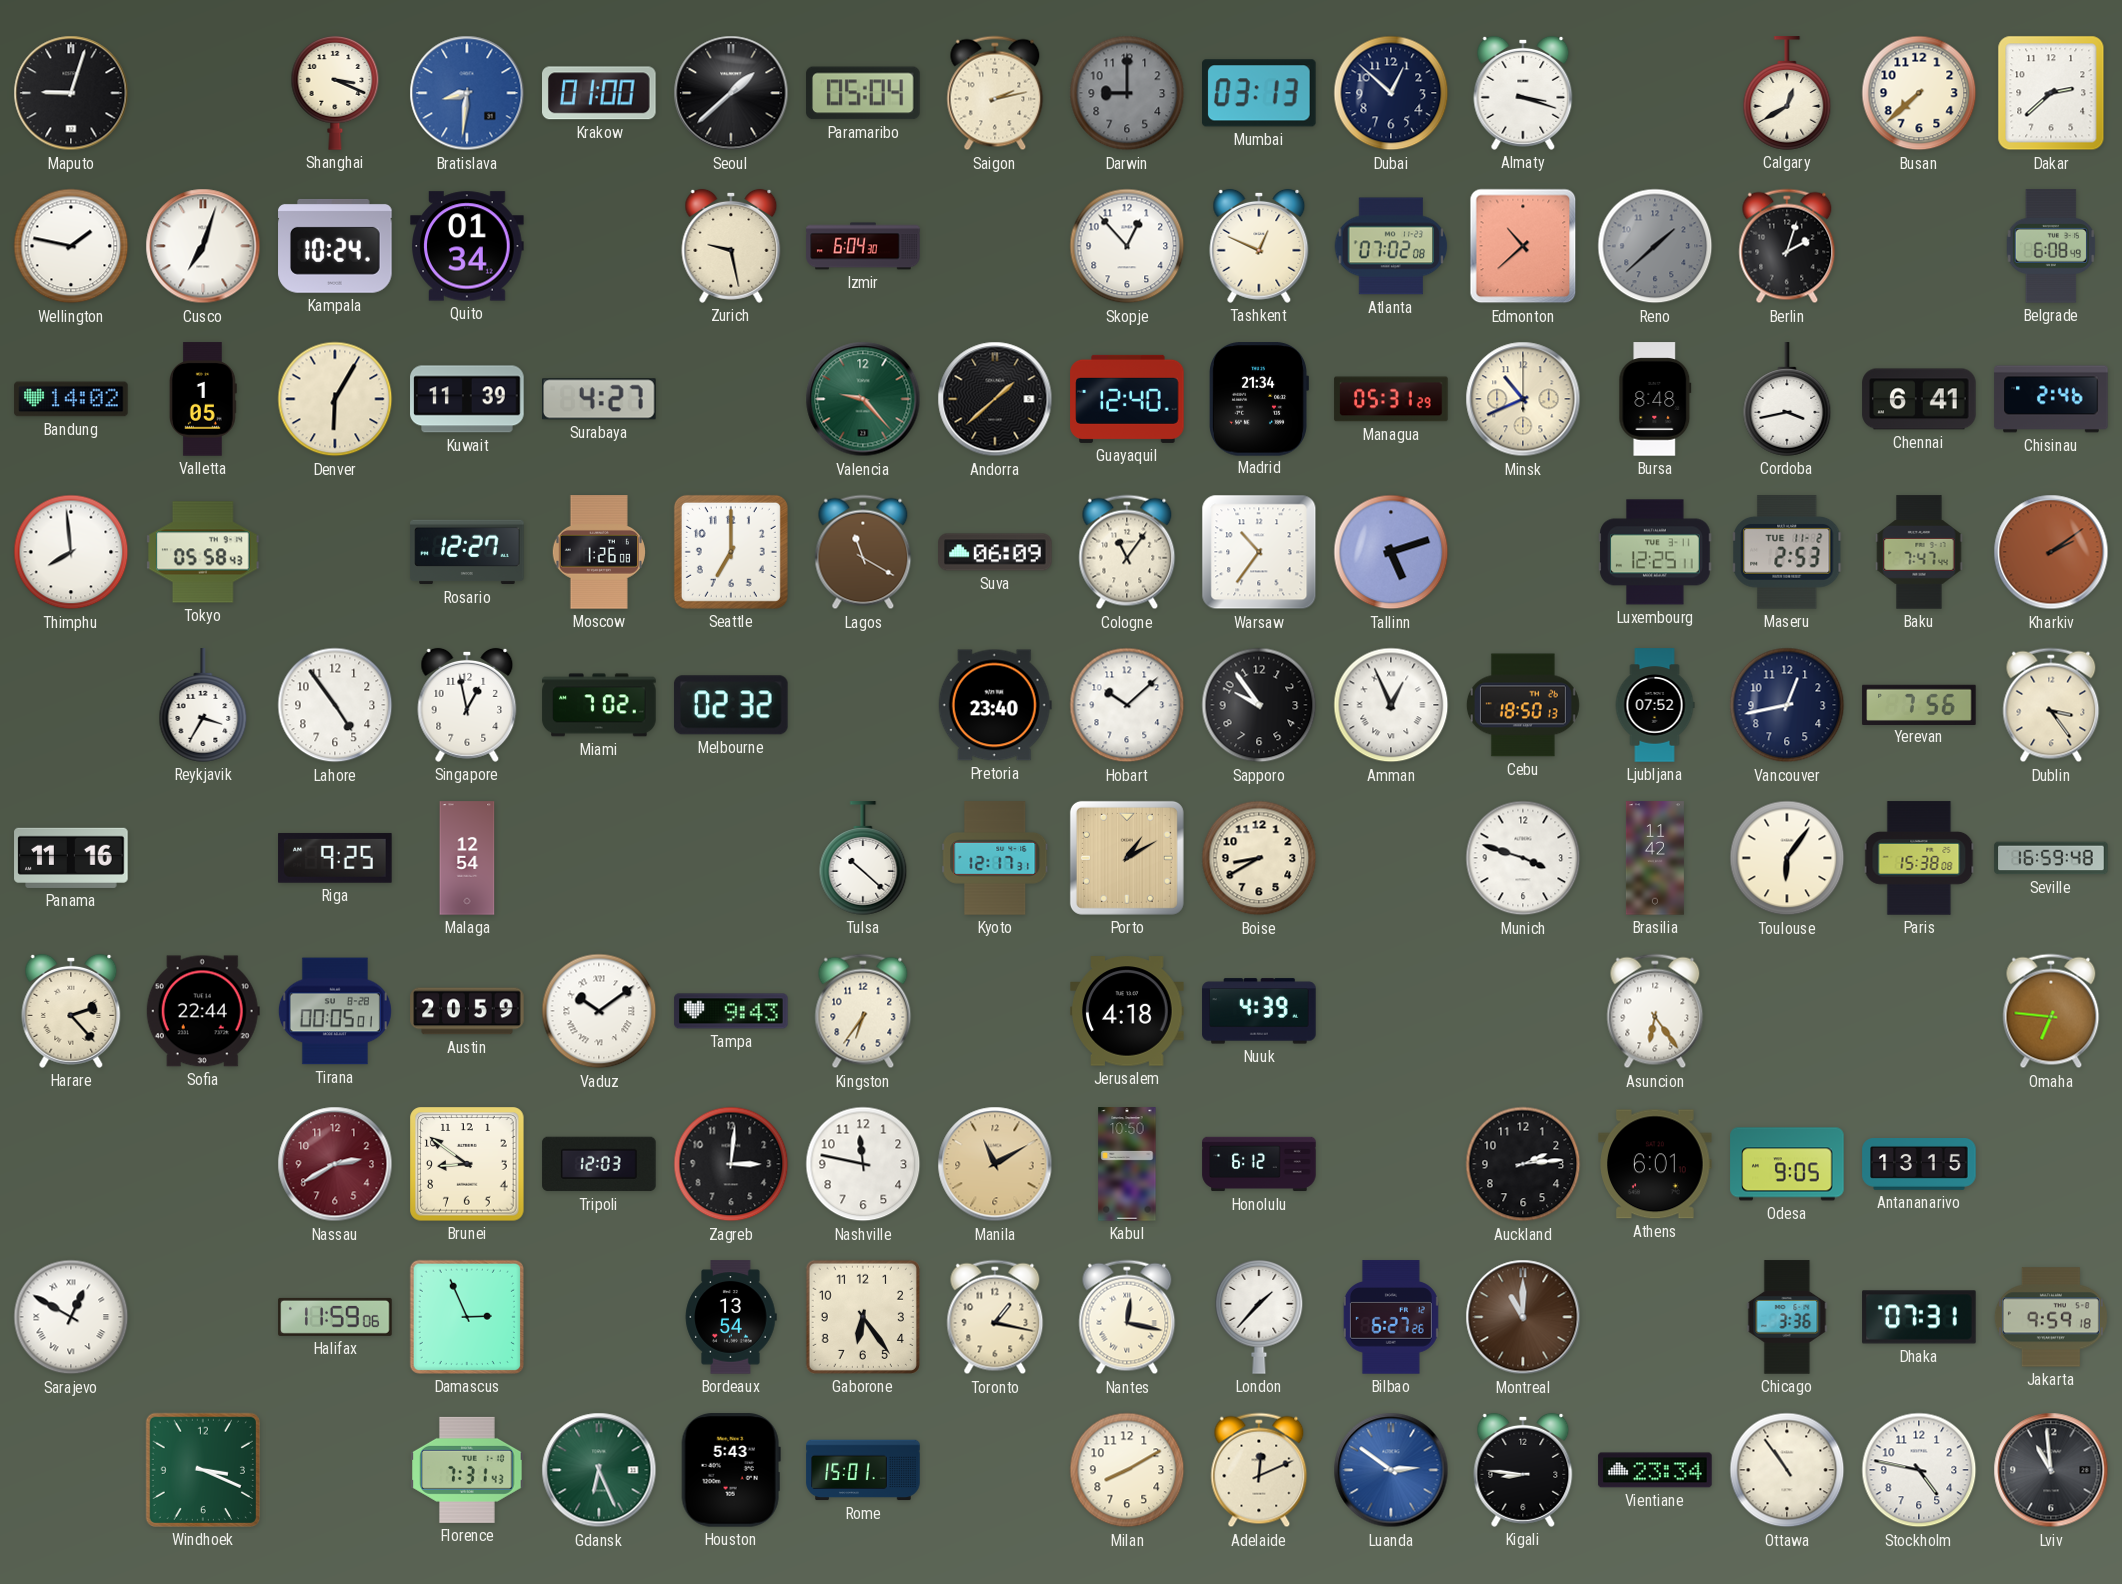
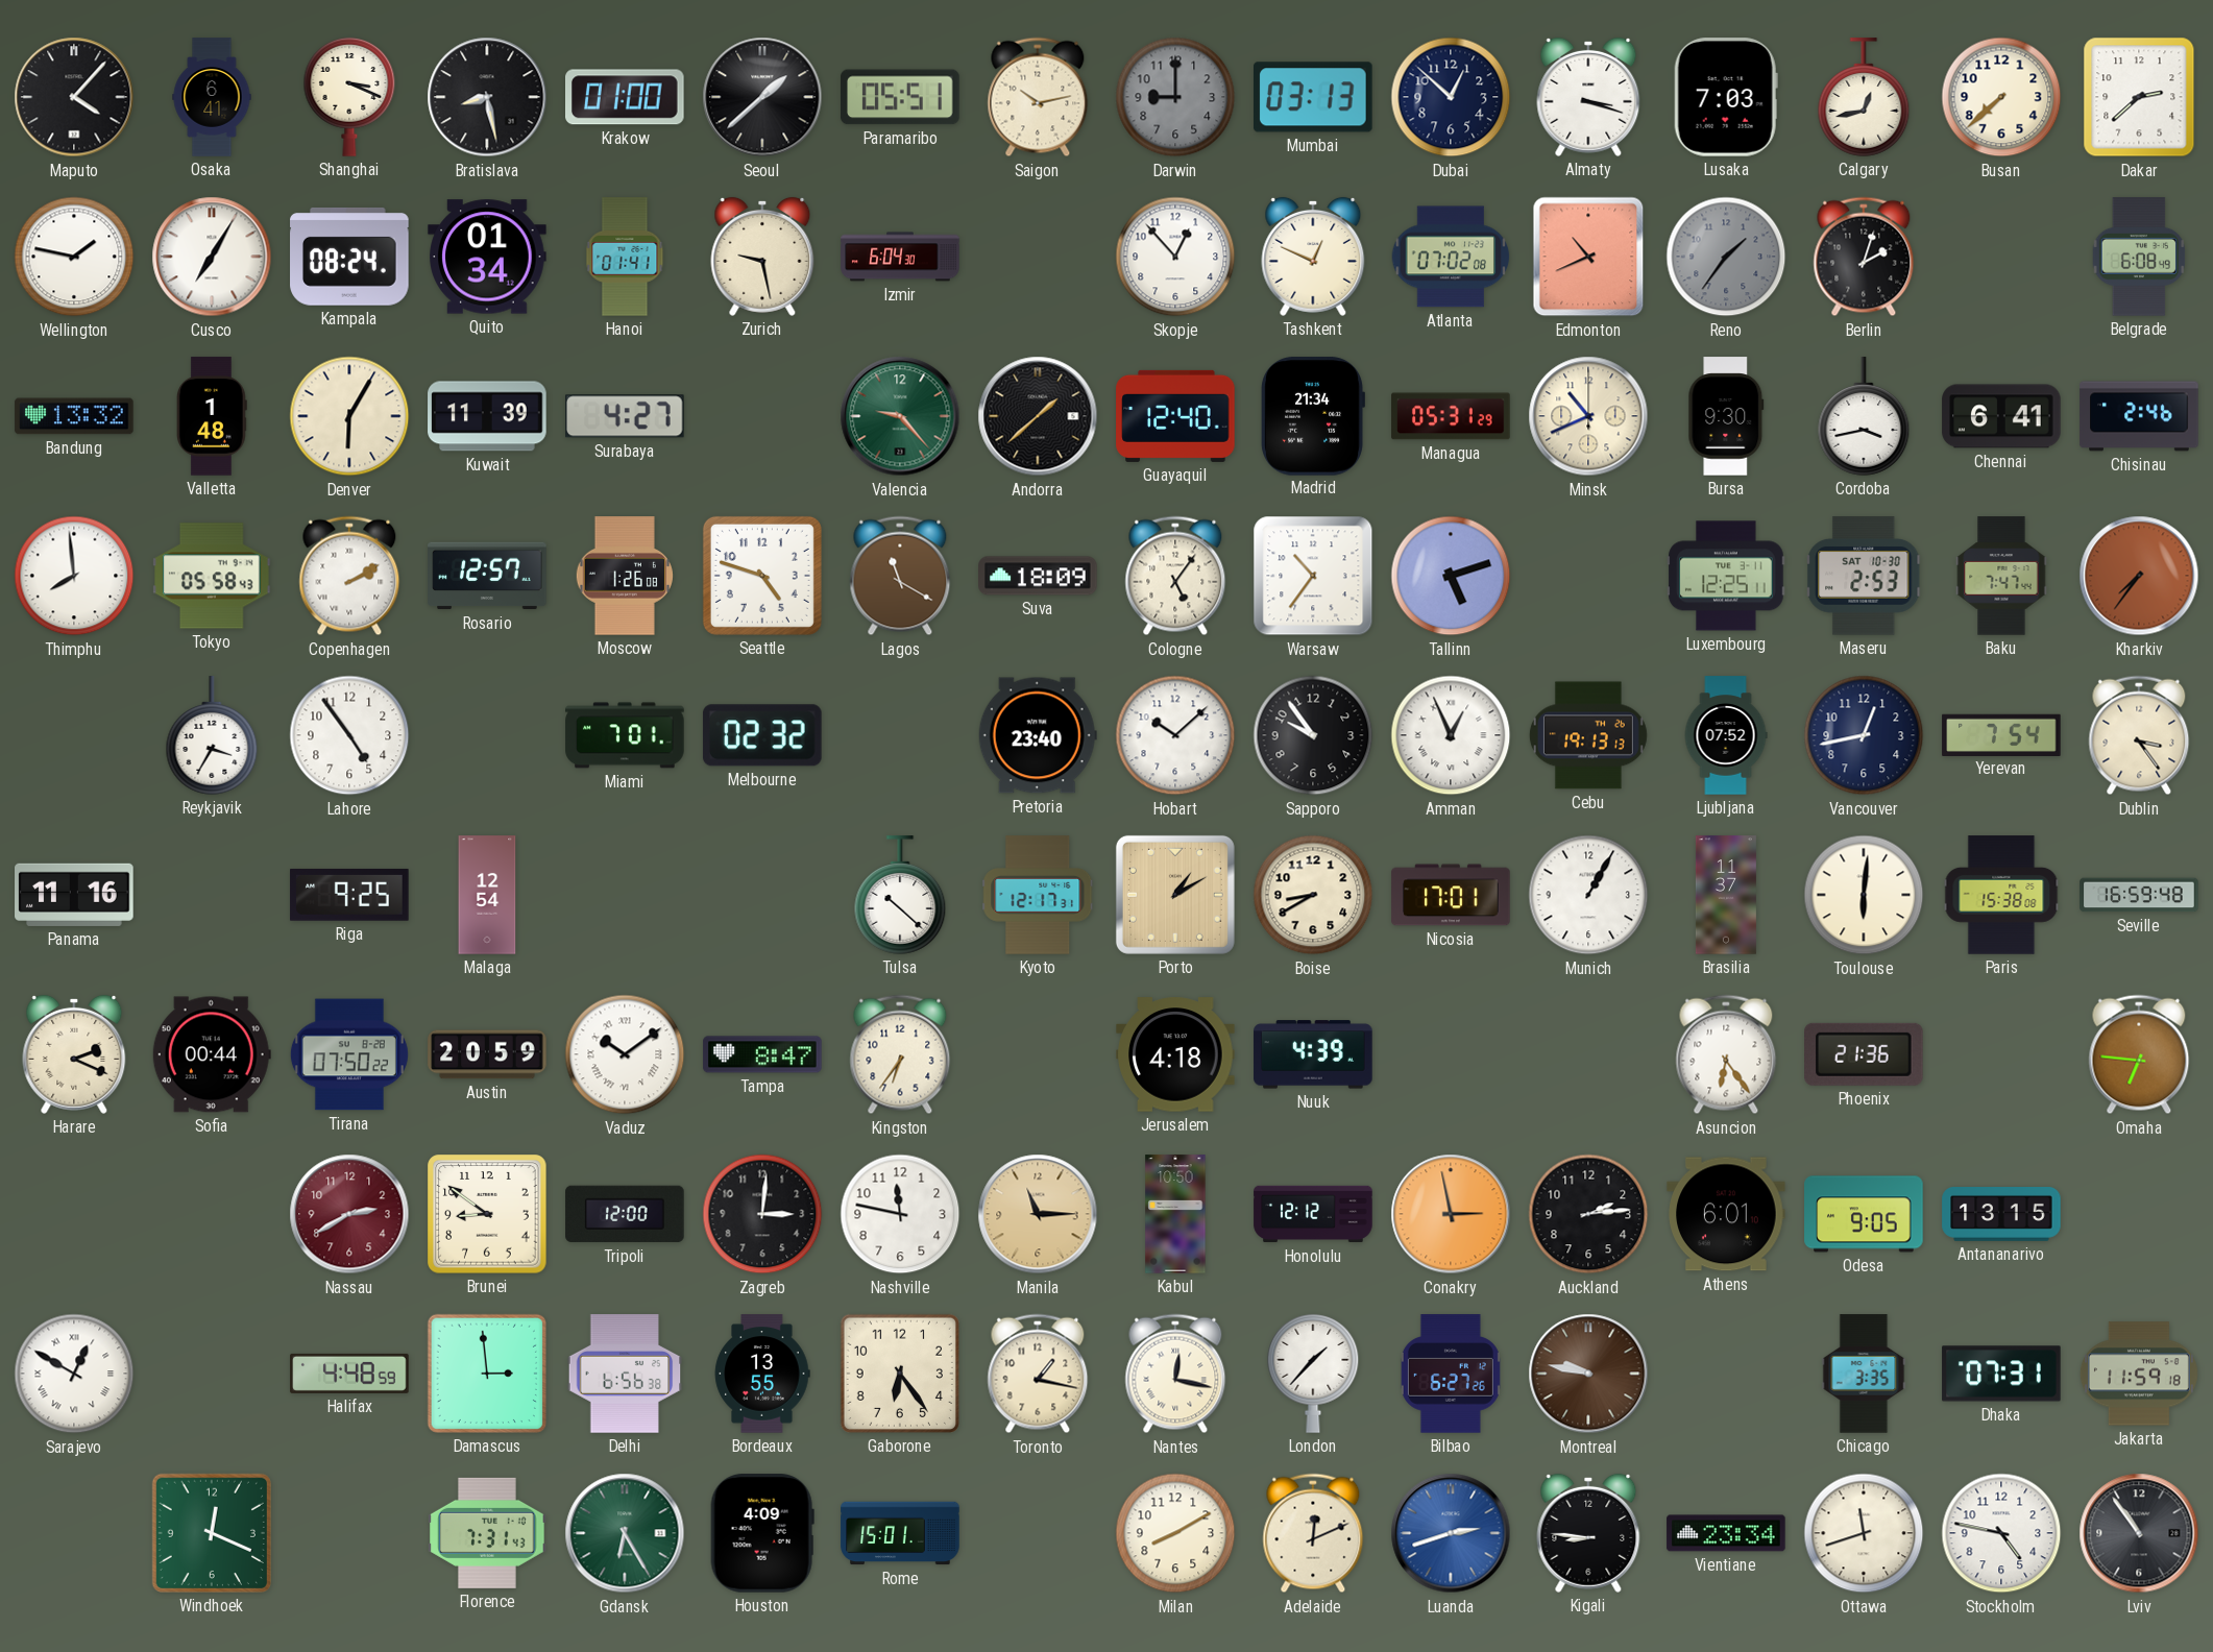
Maputo: 9:03 -> 4:07
Osaka: none -> 6:41
Bratislava: 8:31 -> 8:28
Bratislava dial: blue -> black
Paramaribo: 05:04 -> 05:51
Saigon: 2:13 -> 10:13
Lusaka: none -> 7:03
Calgary: 12:40 -> 12:43
Cusco: 7:03 -> 7:05
Kampala: 10:24 -> 08:24
Hanoi: none -> 01:41
Edmonton: 10:38 -> 10:41
Reno: 1:38 -> 1:36
Bandung: 14:02 -> 13:32
Valletta: 1:05 -> 1:48
Bursa: 8:48 -> 9:30
Copenhagen: none -> 2:10
Rosario: 12:27 -> 12:57
Seattle: 7:00 -> 4:48
Suva: 06:09 -> 18:09
Cologne: 11:06 -> 5:06
Maseru date: TUE 11-2 -> SAT 10-30
Kharkiv: 2:09 -> 7:36
Singapore: 12:58 -> none
Miami: 7:02 -> 7:01
Cebu: 18:50 -> 19:13
Yerevan: 7:56 -> 7:54
Nicosia: none -> 17:01
Munich: 3:48 -> 1:05
Brasilia: 11:42 -> 11:37
Toulouse: 6:06 -> 6:01
Harare: 2:23 -> 2:19
Sofia: 22:44 -> 00:44
Tirana: 00:05 -> 07:50
Tampa: 9:43 -> 8:47
Phoenix: none -> 21:36
Tripoli: 12:03 -> 12:00
Manila: 11:10 -> 11:15
Honolulu: 6:12 -> 12:12
Conakry: none -> 2:58
Halifax: 11:59 -> 4:48
Damascus: 2:56 -> 2:59
Delhi: none -> 6:56
Bordeaux: 13:54 -> 13:55
Montreal: 11:00 -> 9:47
Chicago: 3:36 -> 3:35
Jakarta: 9:59 -> 11:59
Windhoek: 3:19 -> 12:19
Gdansk: 6:26 -> 6:25
Houston: 5:43 -> 4:09
Luanda: 2:51 -> 2:42
Ottawa: 10:54 -> 11:42
Lviv: 10:59 -> 10:54
